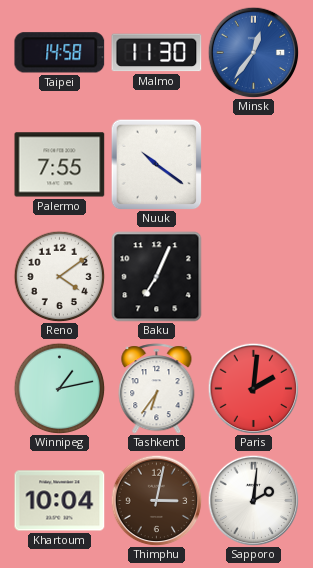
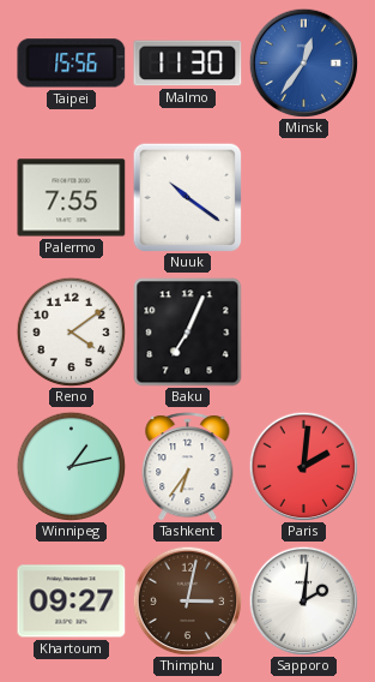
Taipei: 14:58 -> 15:56
Khartoum: 10:04 -> 09:27
